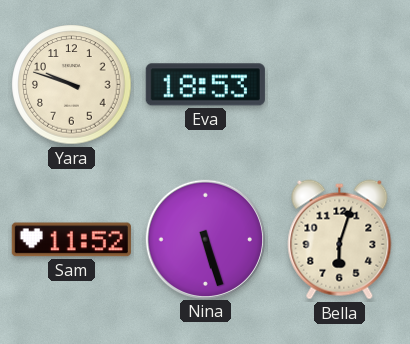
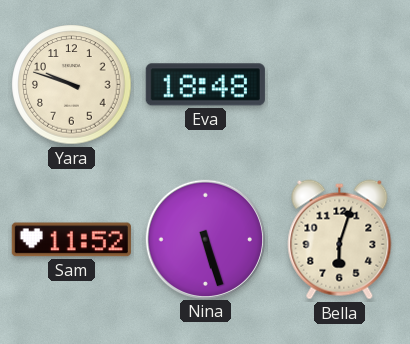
Eva: 18:53 -> 18:48
